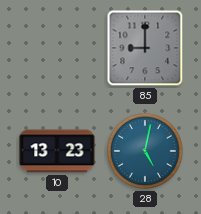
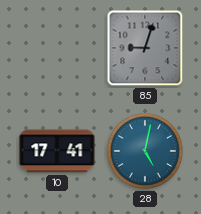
85: 9:00 -> 9:03
10: 13:23 -> 17:41
